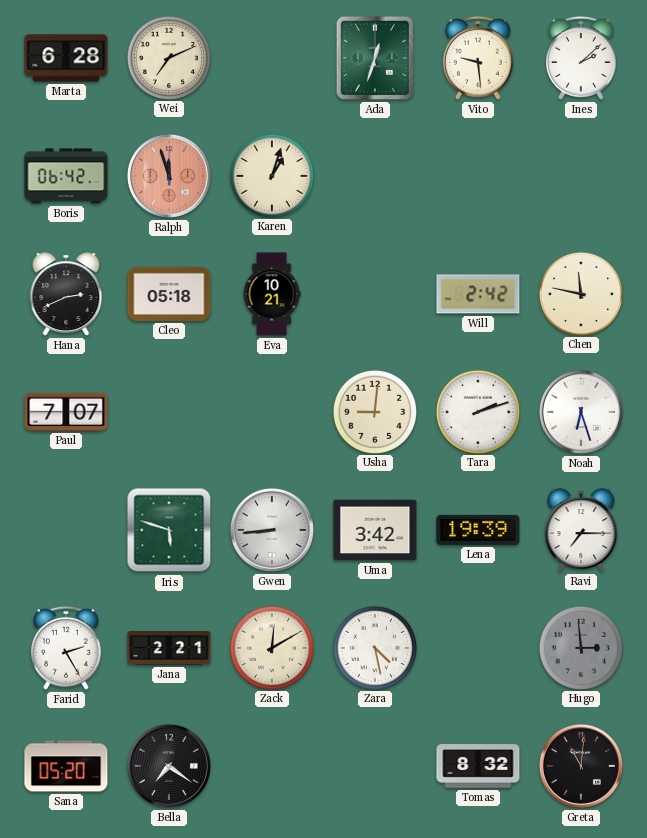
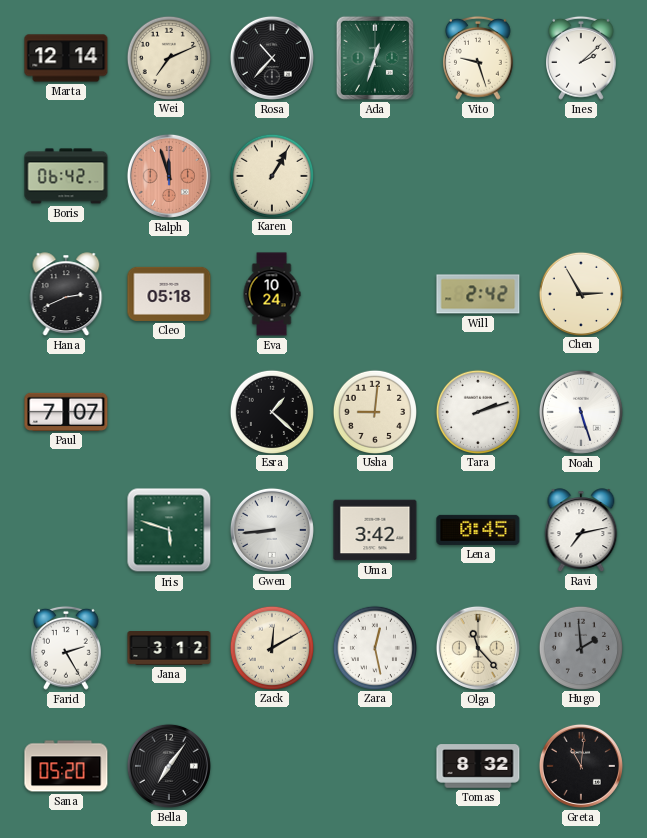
Marta: 6:28 -> 12:14
Rosa: none -> 10:37
Vito: 9:29 -> 9:27
Karen: 1:03 -> 1:05
Eva: 10:21 -> 10:24
Chen: 11:47 -> 2:55
Esra: none -> 1:22
Noah: 6:27 -> 5:27
Lena: 19:39 -> 0:45
Ravi: 7:15 -> 7:13
Jana: 2:21 -> 3:12
Zara: 4:28 -> 12:28
Olga: none -> 11:23
Hugo: 2:59 -> 1:59
Bella: 7:21 -> 7:06
